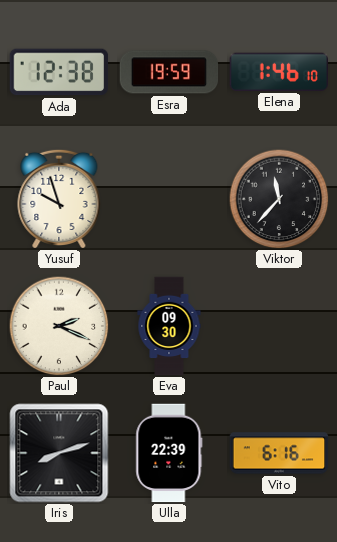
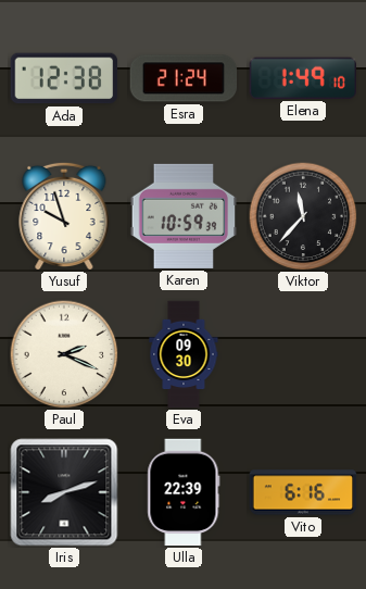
Esra: 19:59 -> 21:24
Elena: 1:46 -> 1:49
Karen: none -> 10:59
